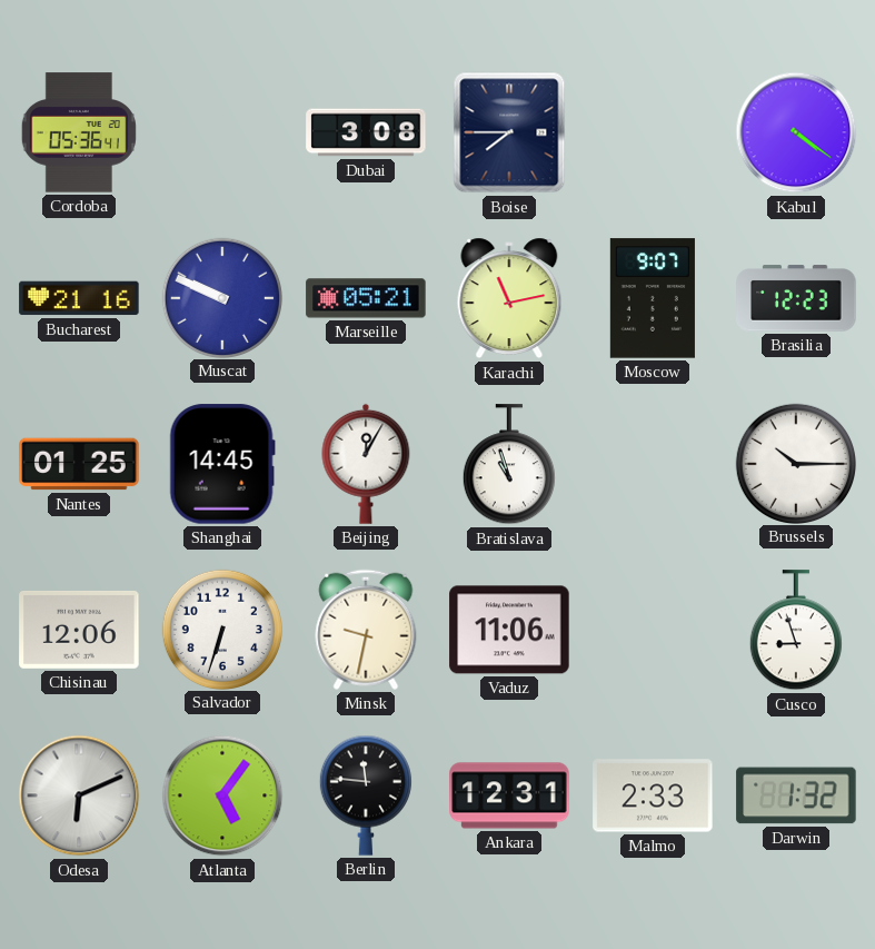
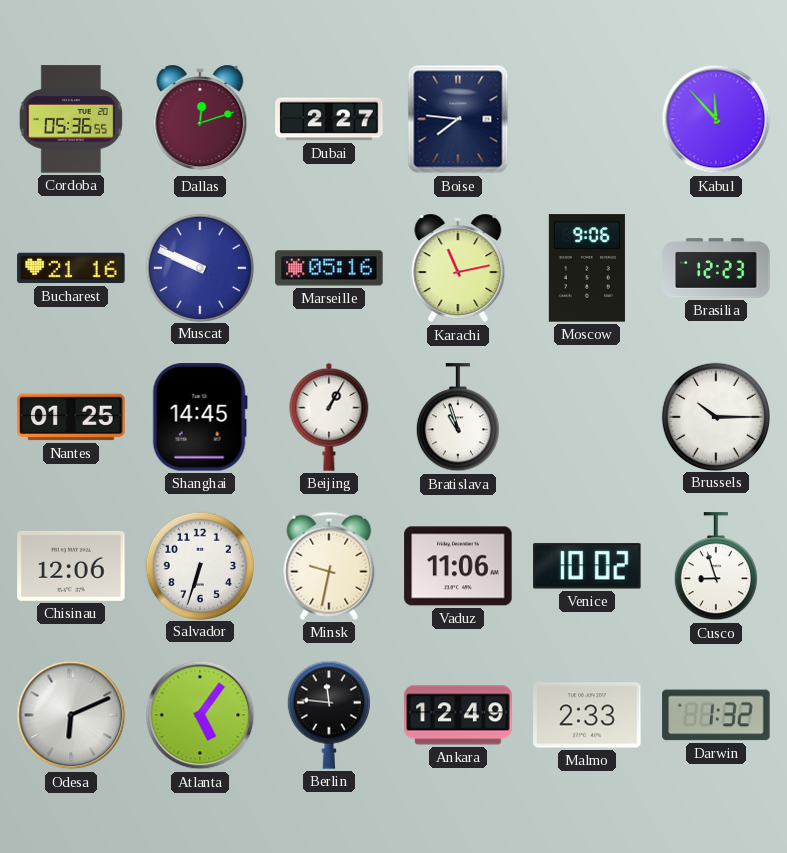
Cordoba: 05:36:41 -> 05:36:55
Dallas: none -> 12:12
Dubai: 3:08 -> 2:27
Boise: 7:45 -> 7:46
Kabul: 4:21 -> 11:53
Marseille: 05:21 -> 05:16
Moscow: 9:07 -> 9:06
Beijing: 12:05 -> 1:05
Venice: none -> 10:02
Ankara: 12:31 -> 12:49
